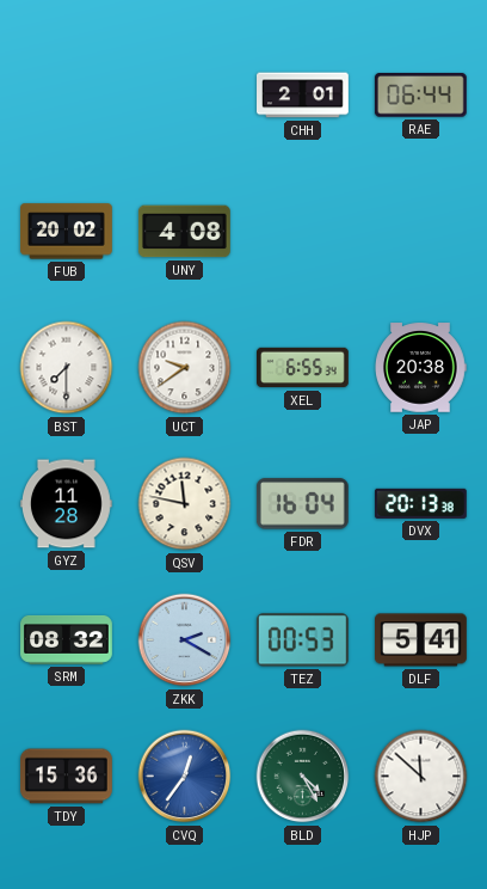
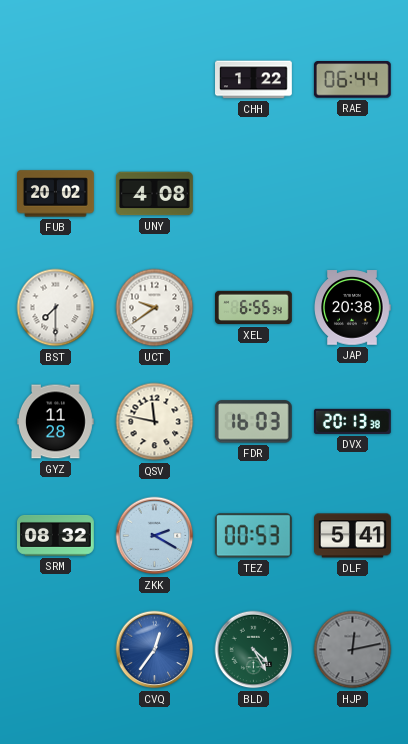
CHH: 2:01 -> 1:22
FDR: 16:04 -> 16:03
TDY: 15:36 -> none
HJP: 11:52 -> 12:13
HJP dial: white -> grey
